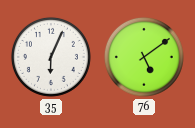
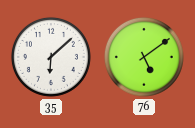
35: 6:04 -> 6:08
